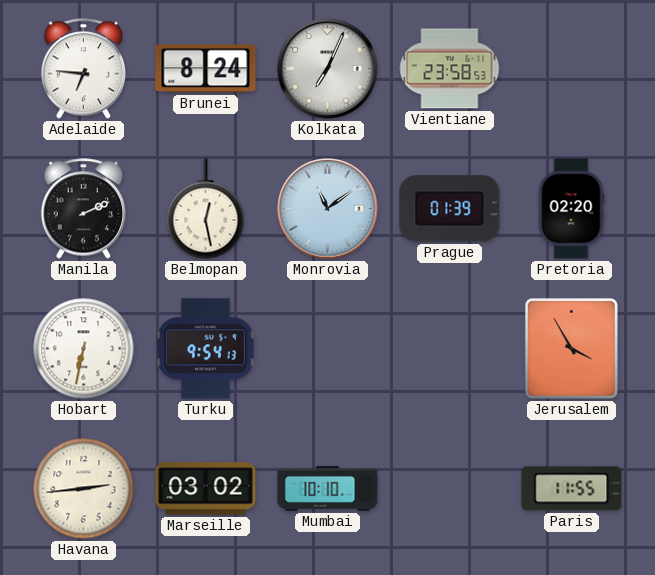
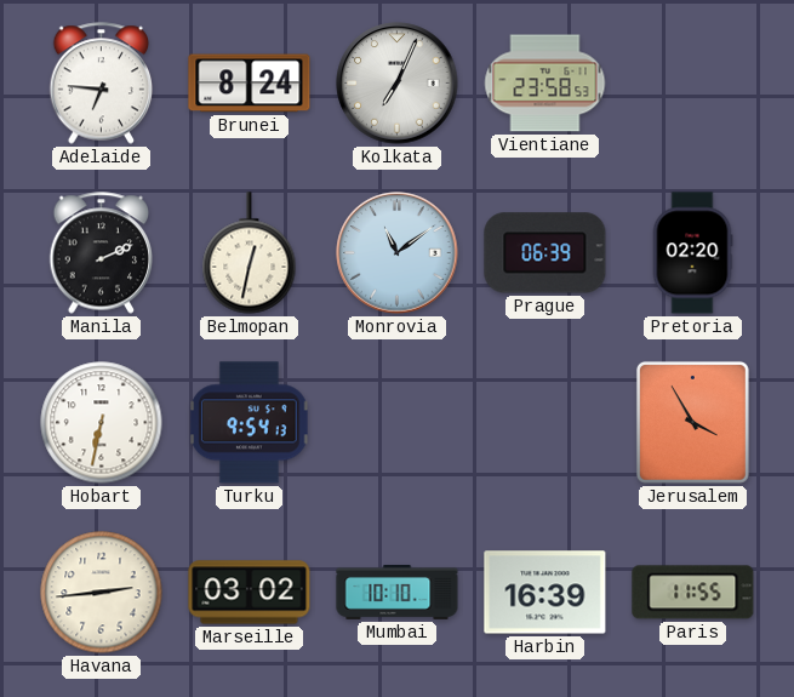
Belmopan: 12:28 -> 12:32
Prague: 01:39 -> 06:39
Harbin: none -> 16:39
